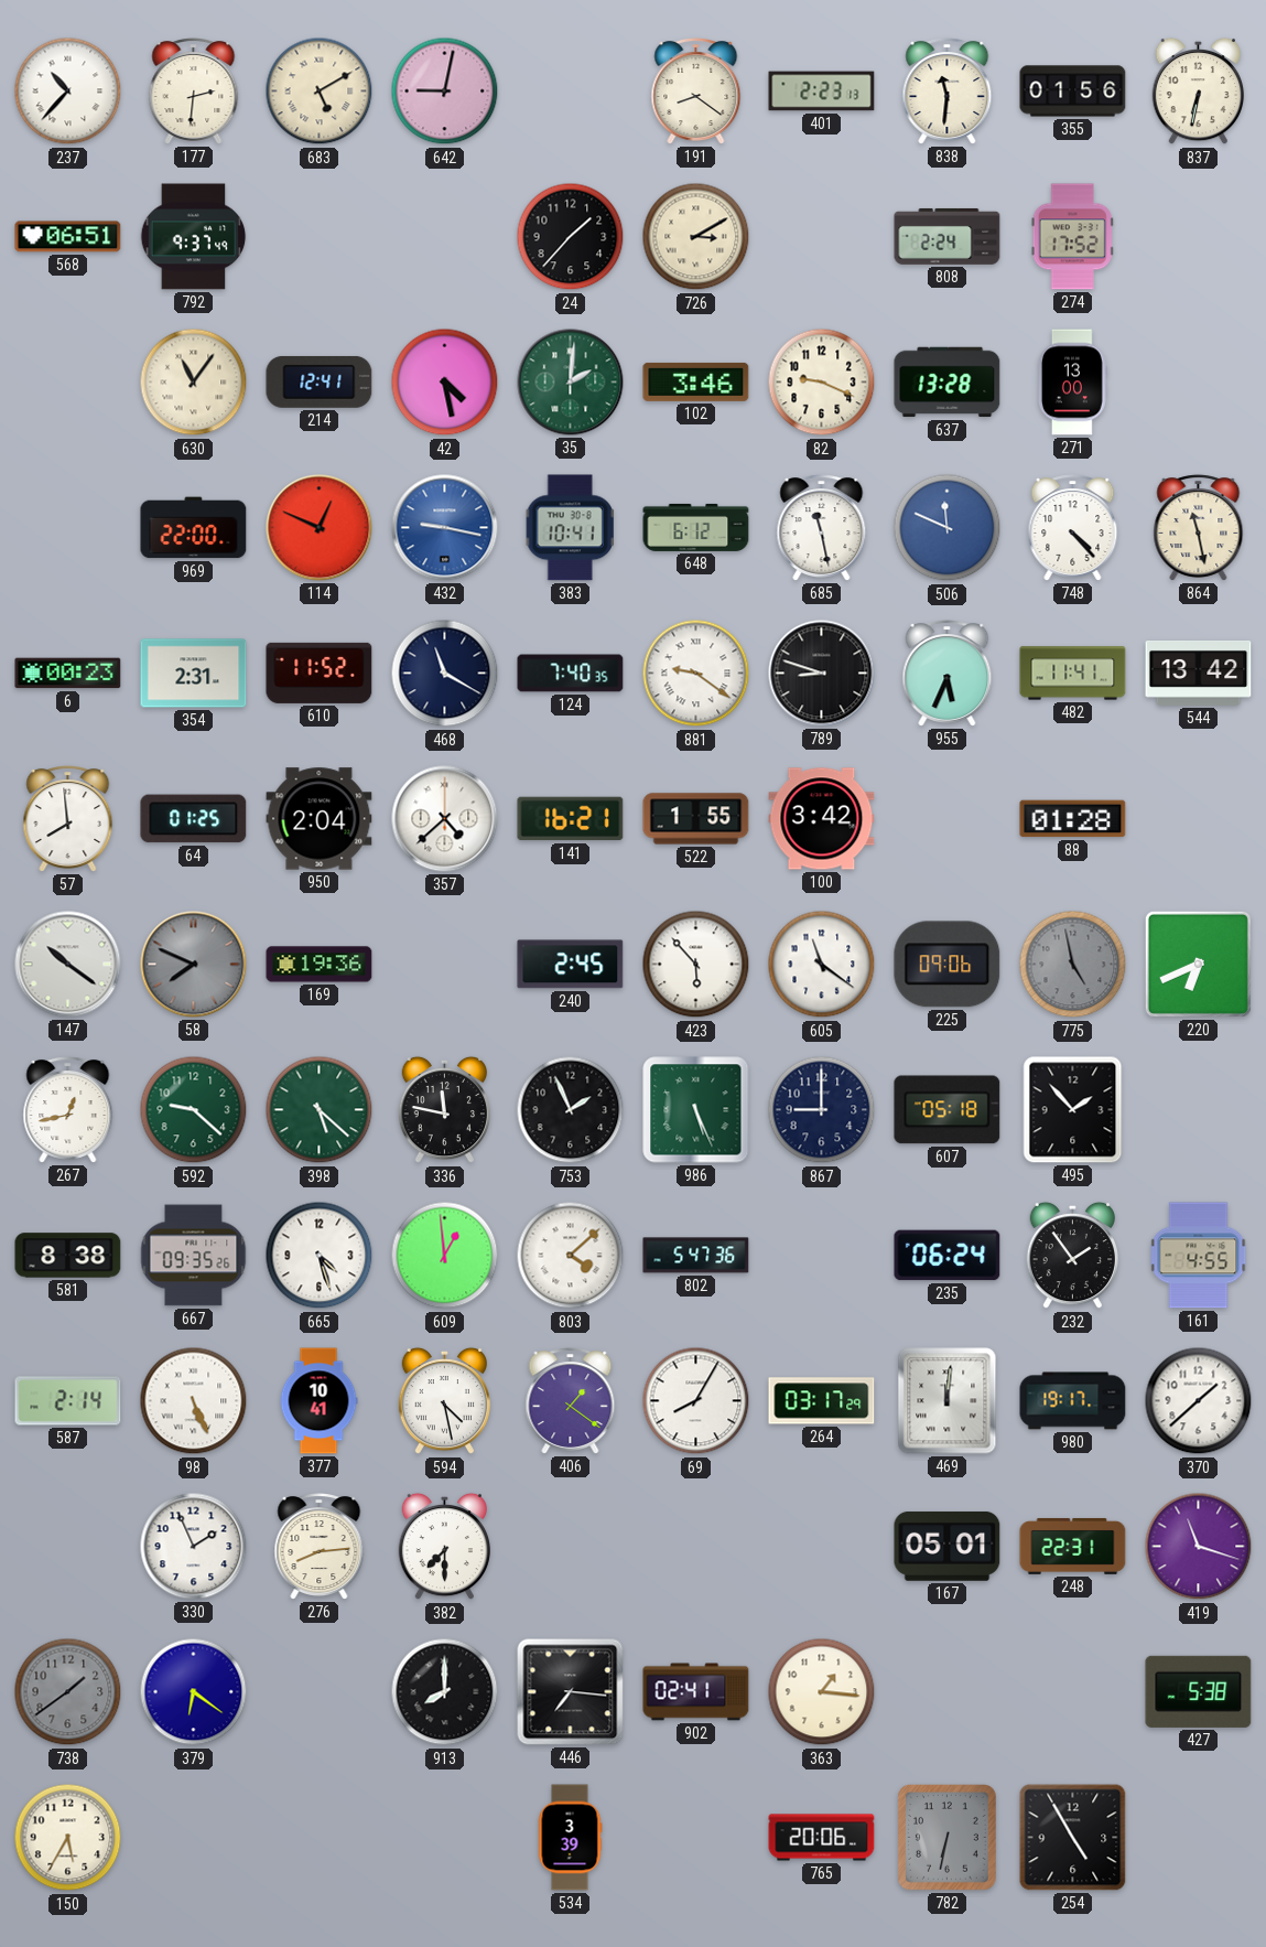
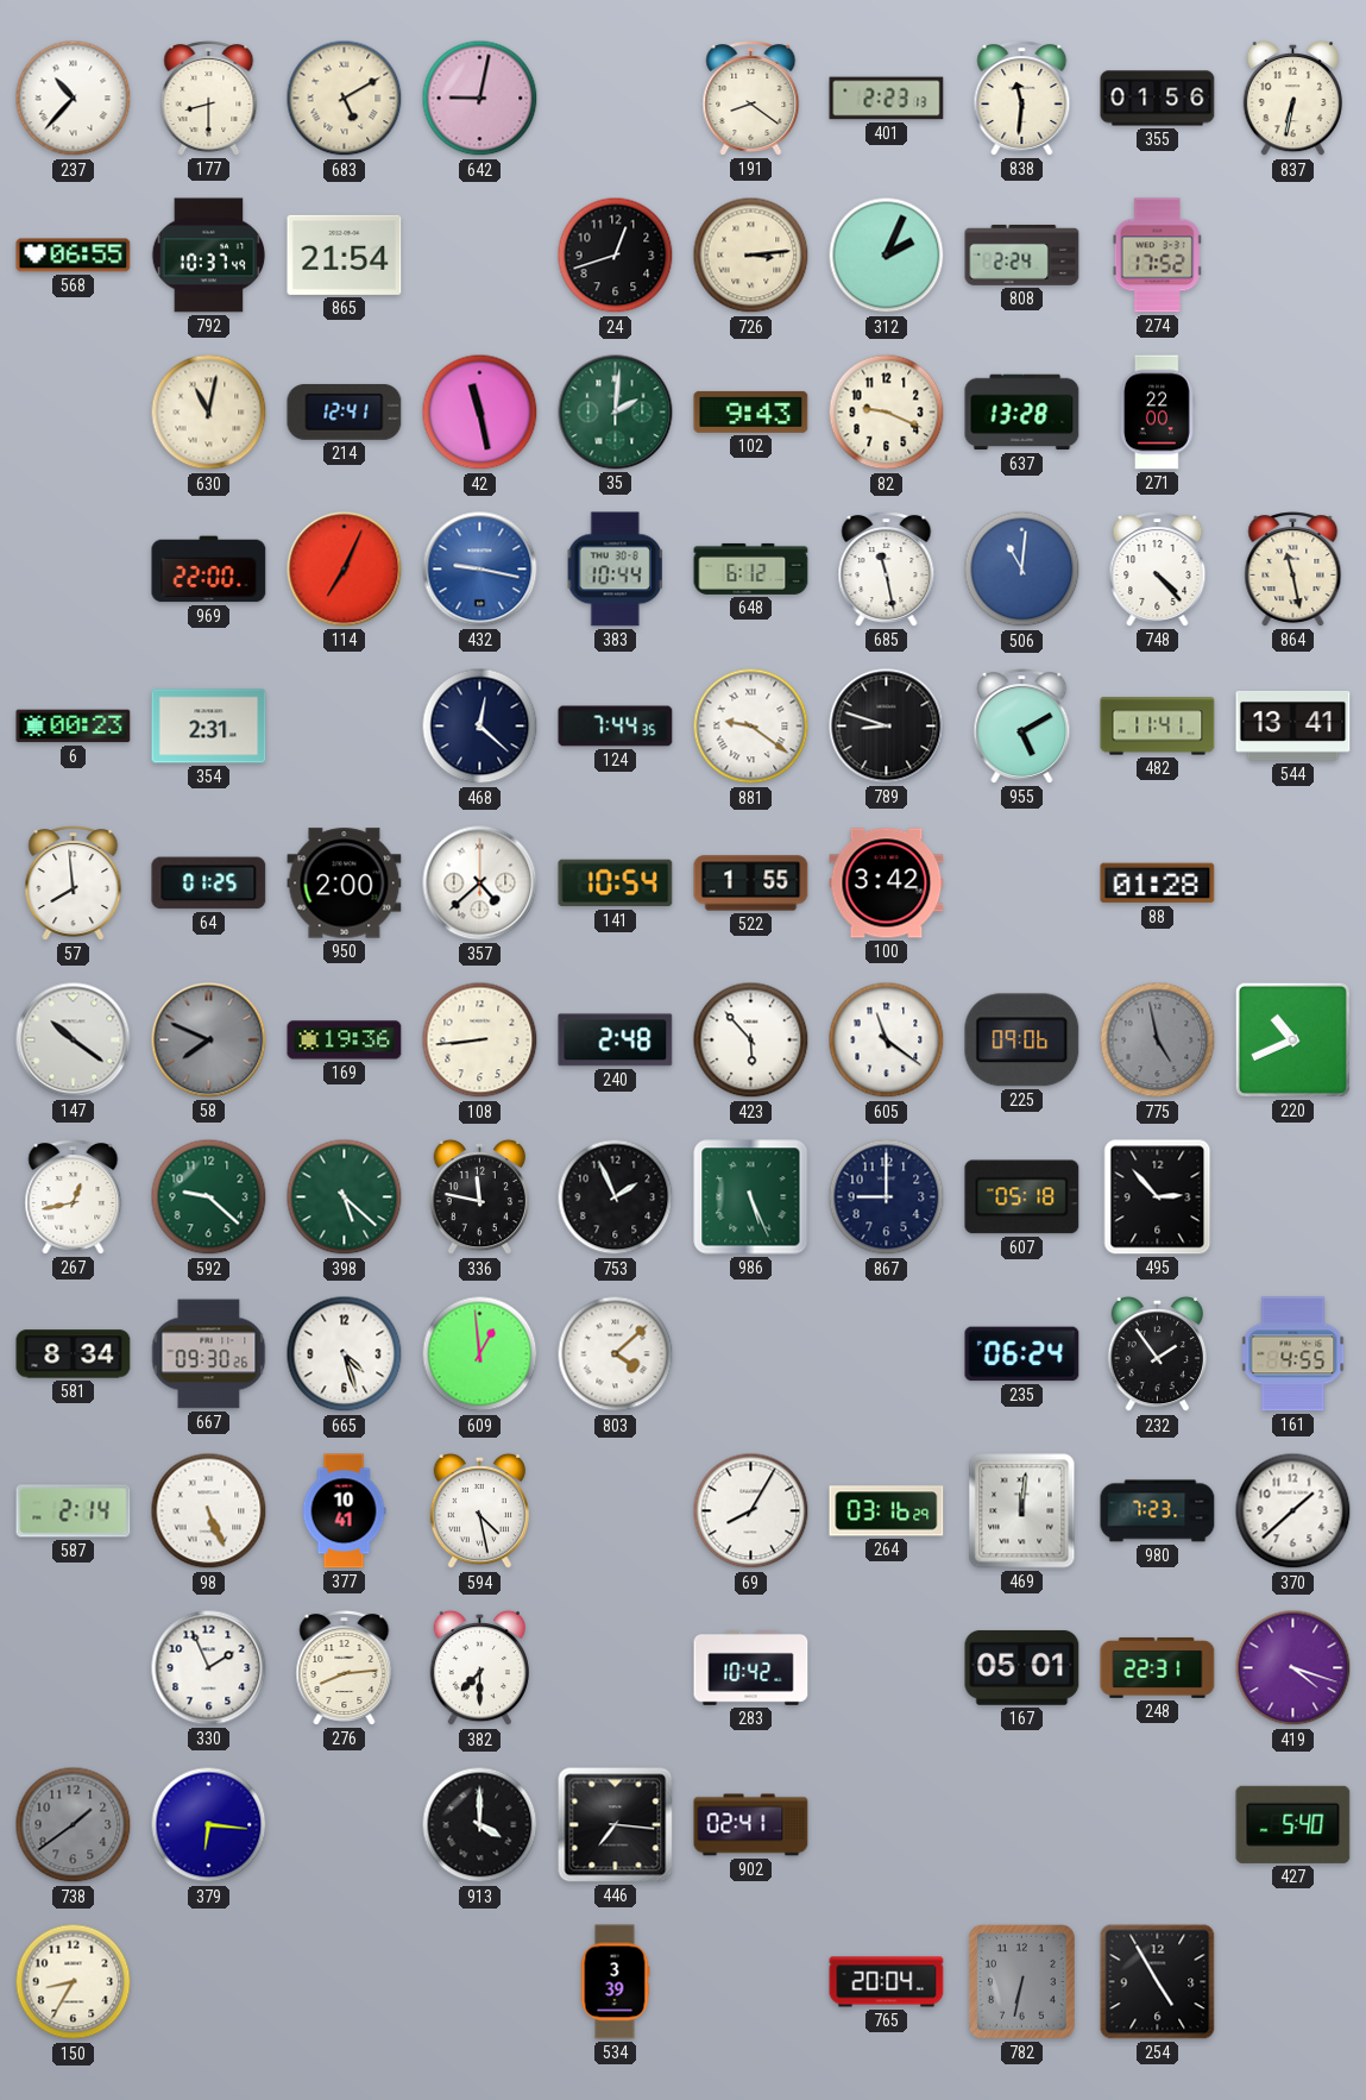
177: 2:31 -> 8:30
568: 06:51 -> 06:55
792: 9:37 -> 10:37
865: none -> 21:54
24: 1:37 -> 12:42
726: 3:10 -> 3:14
312: none -> 2:04
630: 11:06 -> 11:02
42: 4:28 -> 11:28
102: 3:46 -> 9:43
271: 13:00 -> 22:00
114: 12:49 -> 7:04
383: 10:41 -> 10:44
506: 11:49 -> 11:01
610: 11:52 -> none
468: 11:20 -> 12:22
124: 7:40 -> 7:44
955: 5:34 -> 5:10
544: 13:42 -> 13:41
950: 2:04 -> 2:00
141: 16:21 -> 10:54
108: none -> 8:44
240: 2:45 -> 2:48
220: 6:41 -> 10:41
495: 1:53 -> 2:53
581: 8:38 -> 8:34
667: 09:35 -> 09:30
802: 5:47 -> none
406: 1:21 -> none
264: 03:17 -> 03:16
980: 19:17 -> 7:23
283: none -> 10:42
419: 11:18 -> 4:18
379: 6:21 -> 6:16
913: 8:00 -> 4:00
363: 1:16 -> none
427: 5:38 -> 5:40
150: 5:35 -> 8:35
765: 20:06 -> 20:04
